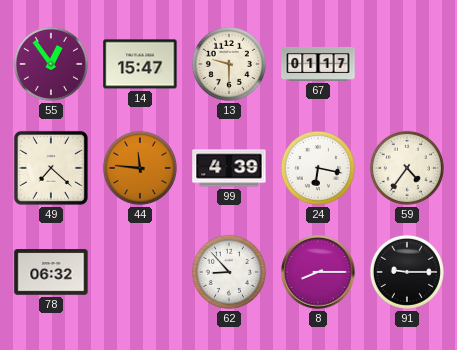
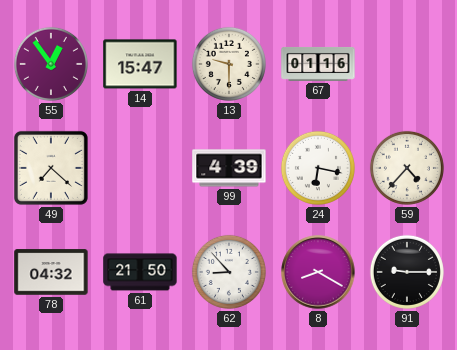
67: 01:17 -> 01:16
44: 11:46 -> none
59: 4:36 -> 4:37
78: 06:32 -> 04:32
61: none -> 21:50
8: 8:15 -> 8:20
